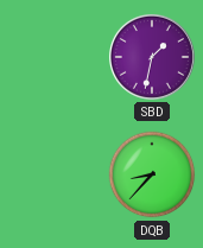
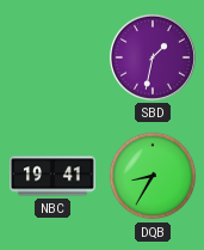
NBC: none -> 19:41
DQB: 8:37 -> 8:35
